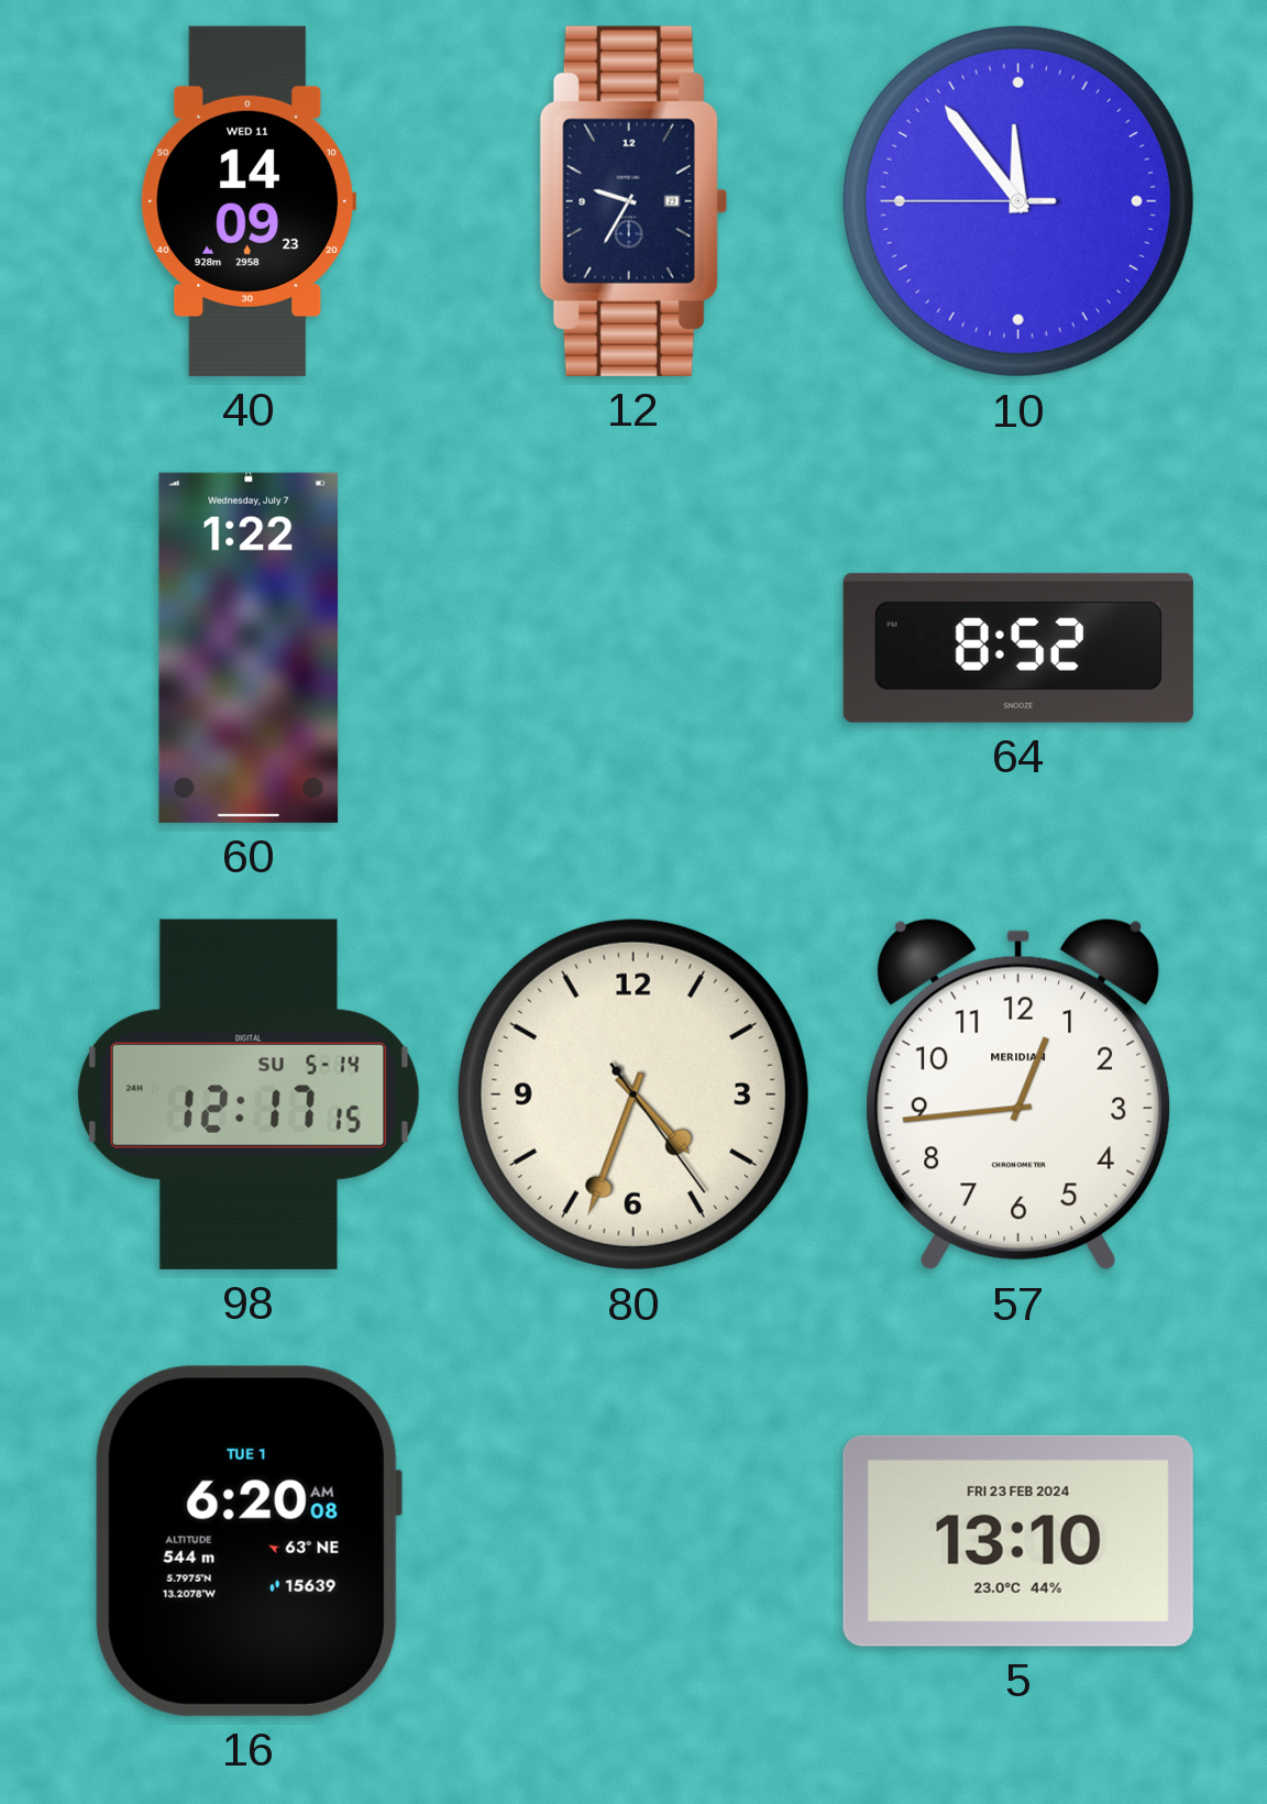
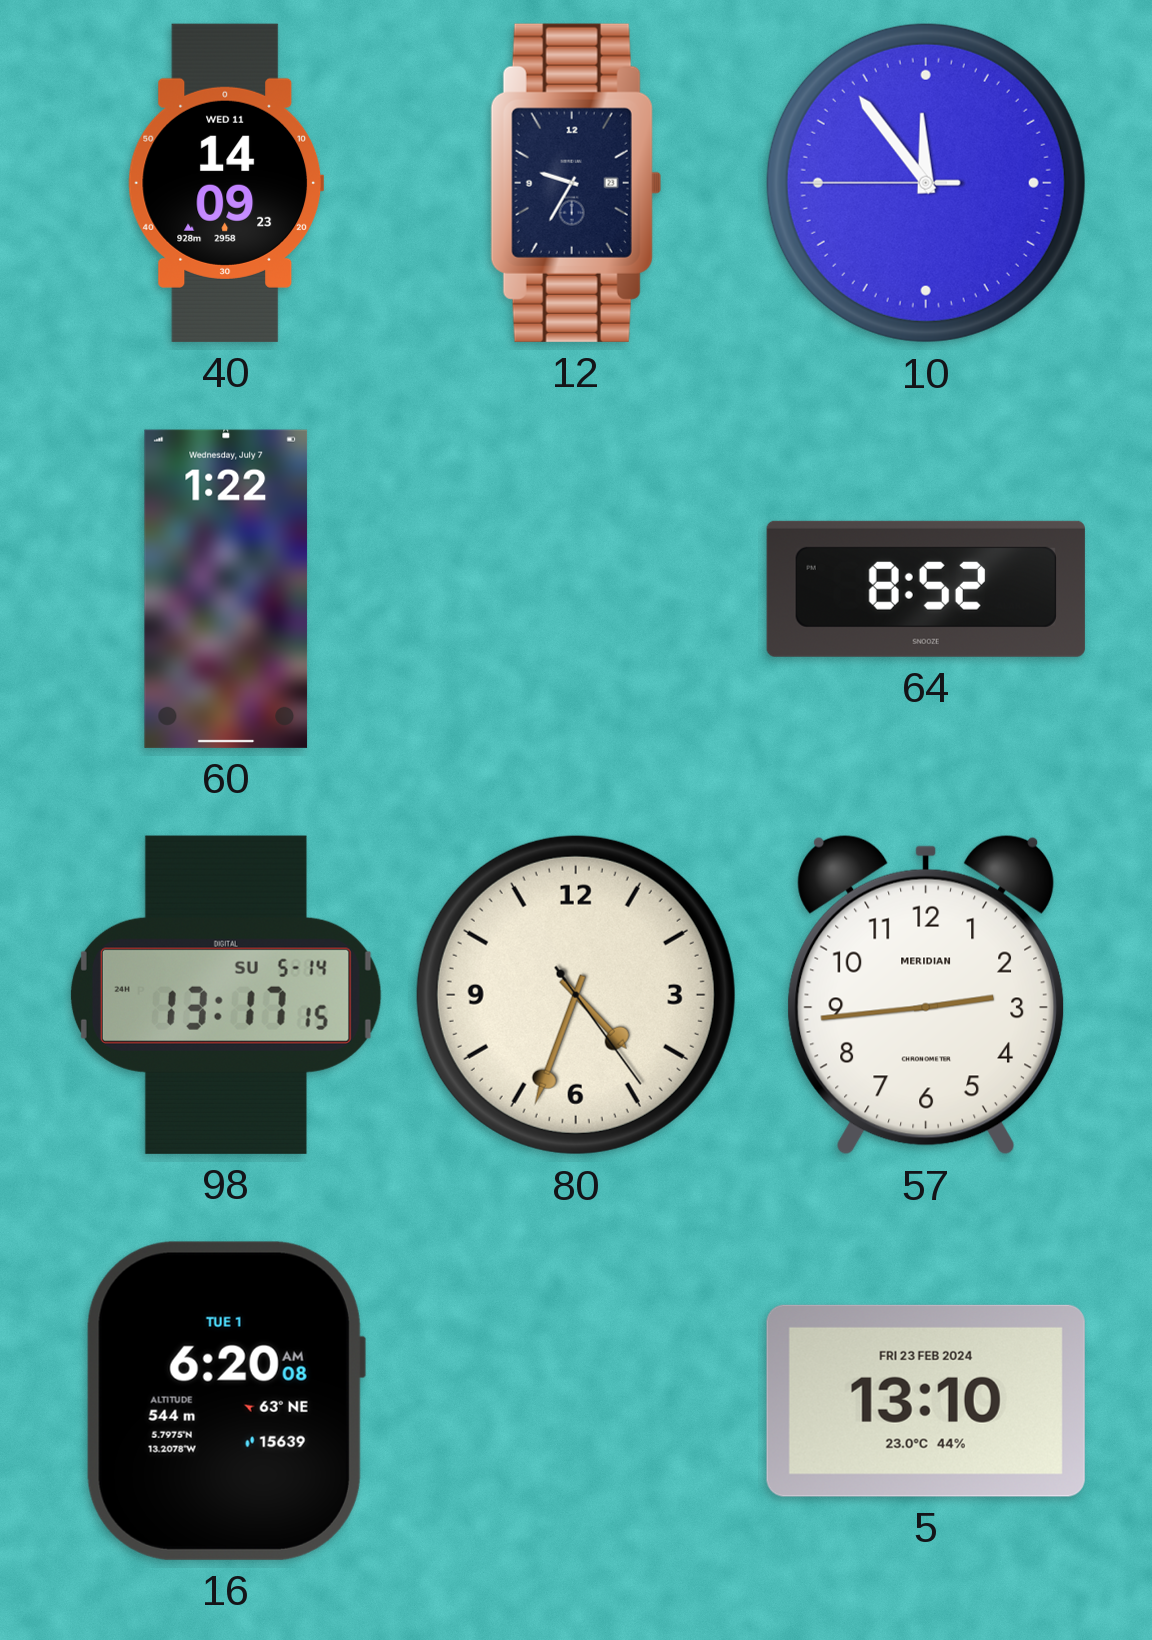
98: 12:17 -> 13:17
57: 12:44 -> 2:44
